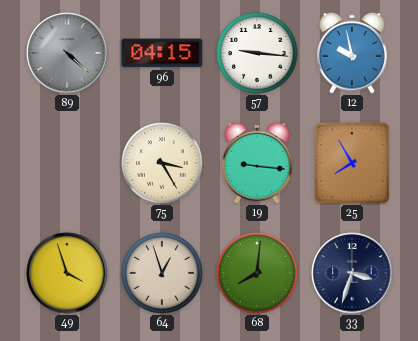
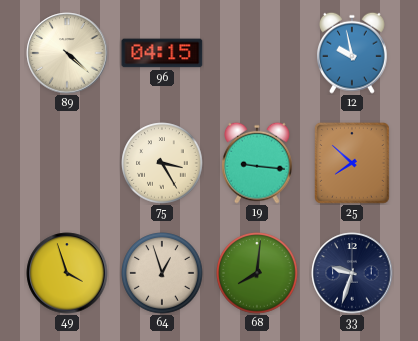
89 dial: grey -> cream
57: 9:16 -> none
25: 7:55 -> 7:52
33: 3:33 -> 9:33
